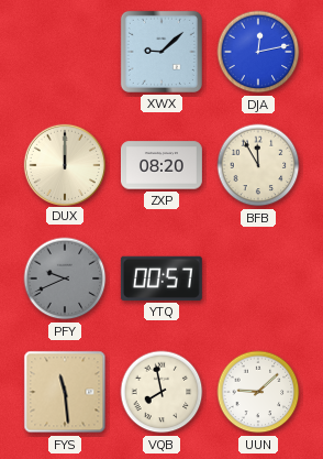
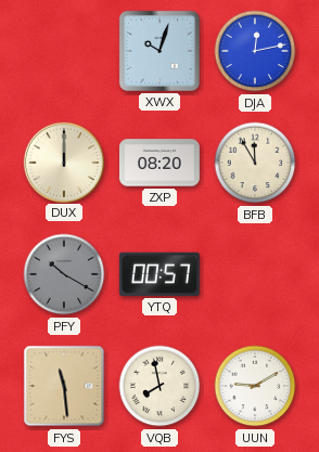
XWX: 9:08 -> 10:03
PFY: 9:41 -> 10:20
UUN: 9:08 -> 9:10
